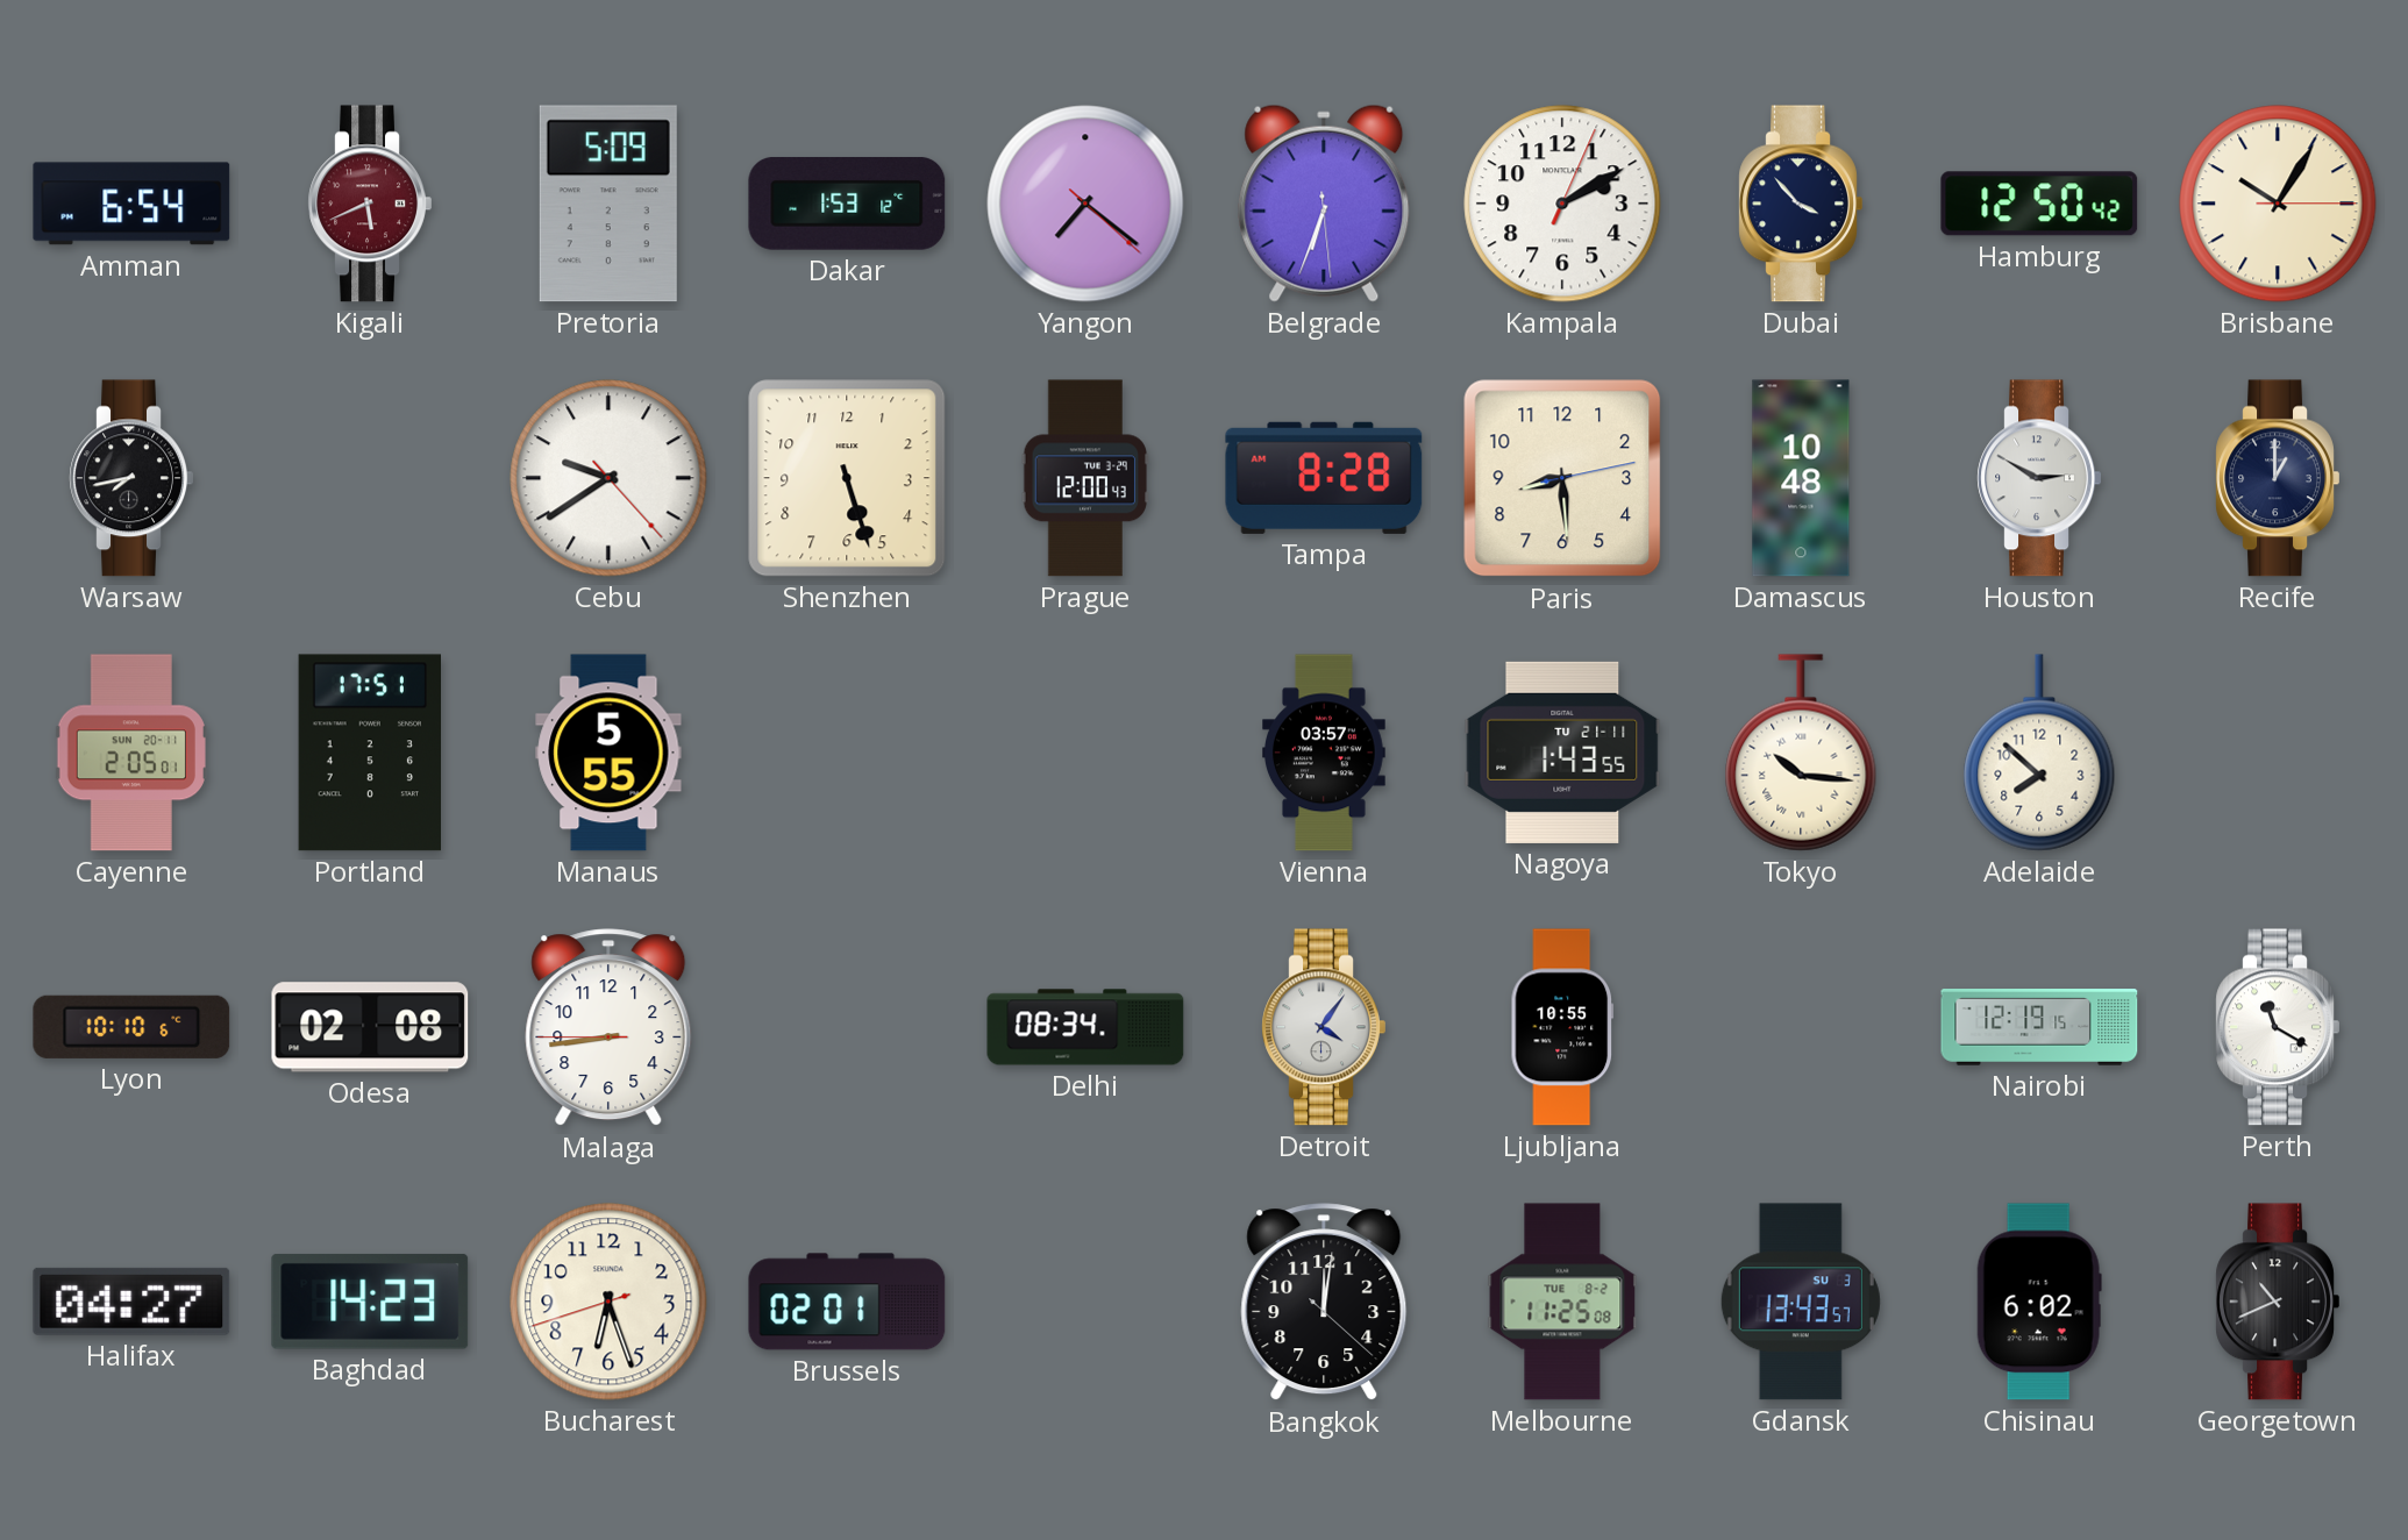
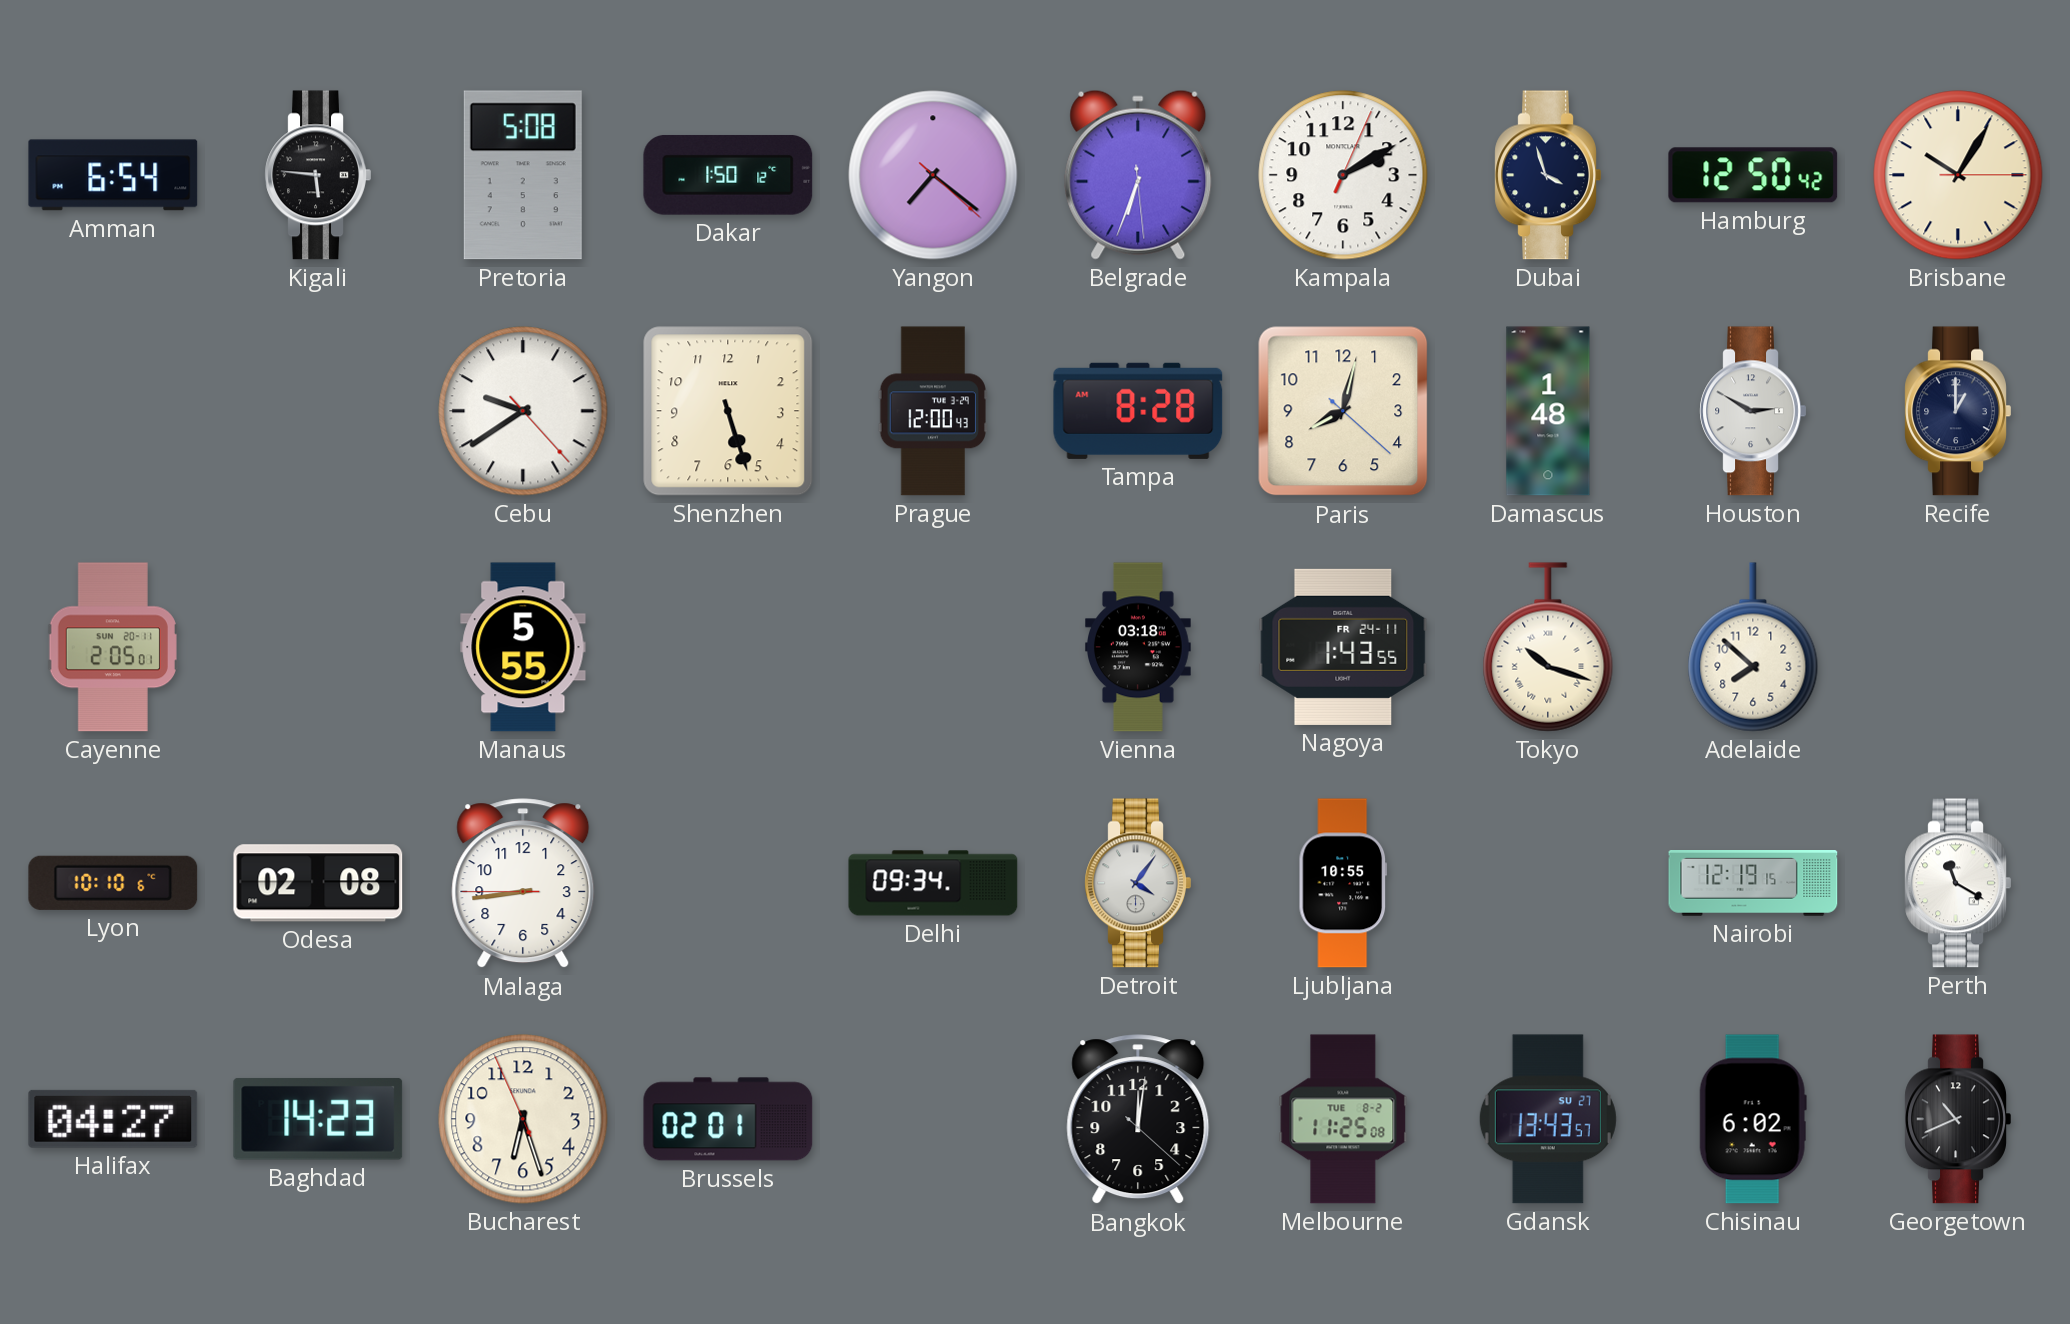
Kigali: 5:41 -> 5:46
Kigali dial: burgundy -> black
Pretoria: 5:09 -> 5:08
Dakar: 1:53 -> 1:50
Dubai: 3:53 -> 3:57
Warsaw: 7:43 -> none
Paris: 8:29 -> 8:02
Damascus: 10:48 -> 1:48
Portland: 17:51 -> none
Vienna: 03:57 -> 03:18
Nagoya date: TU 21-11 -> FR 24-11
Tokyo: 10:16 -> 10:18
Delhi: 08:34 -> 09:34
Bucharest: 6:26:42 -> 6:26:56
Gdansk date: SU 3 -> SU 27
